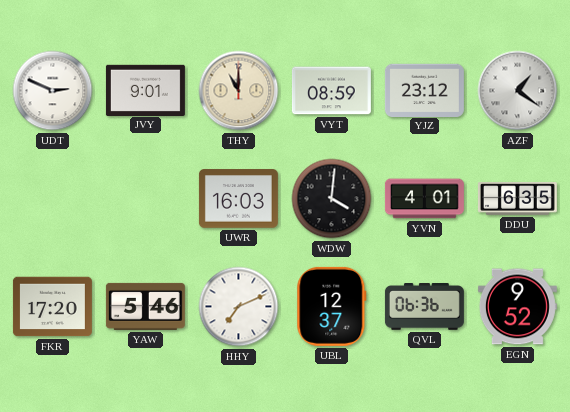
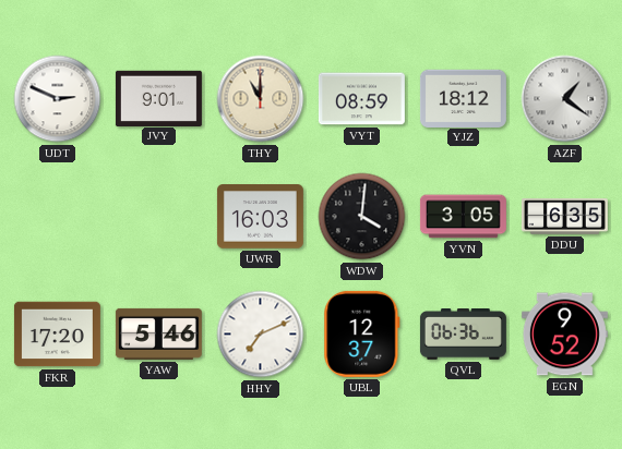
YJZ: 23:12 -> 18:12
YVN: 4:01 -> 3:05
